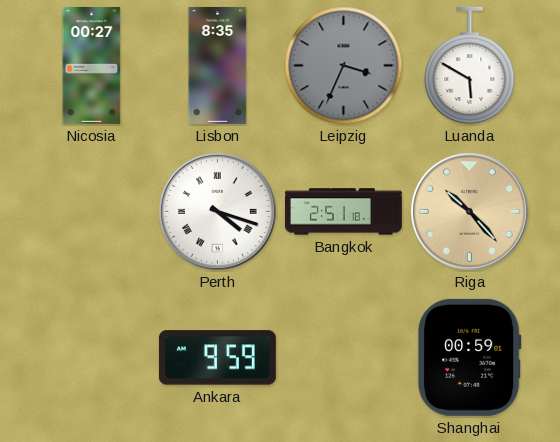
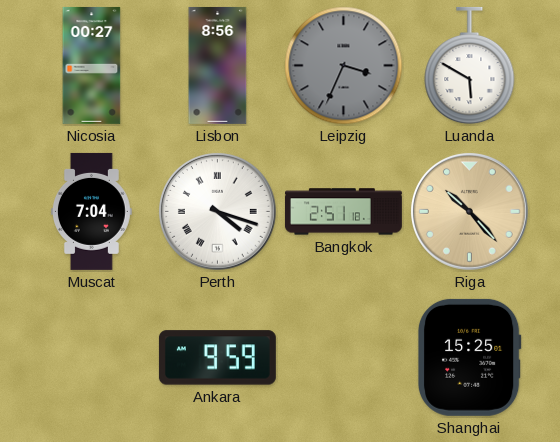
Lisbon: 8:35 -> 8:56
Muscat: none -> 7:04
Shanghai: 00:59 -> 15:25
